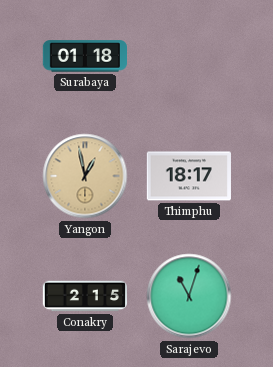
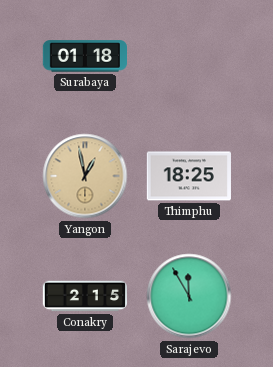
Thimphu: 18:17 -> 18:25
Sarajevo: 11:03 -> 11:55
